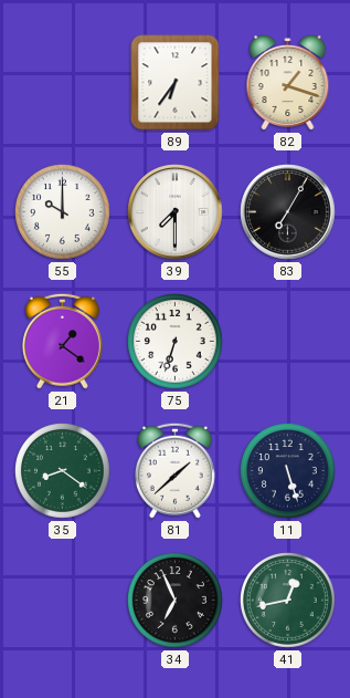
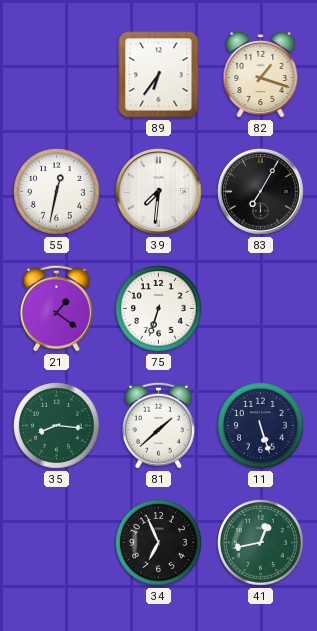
55: 10:00 -> 12:32
39: 7:30 -> 7:31
35: 8:21 -> 8:16
